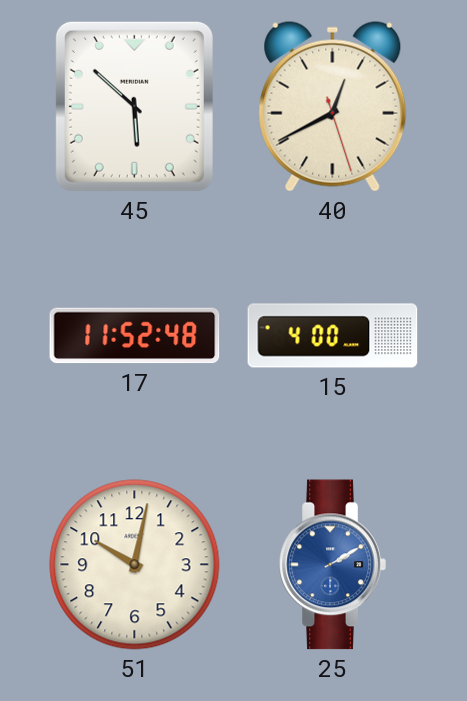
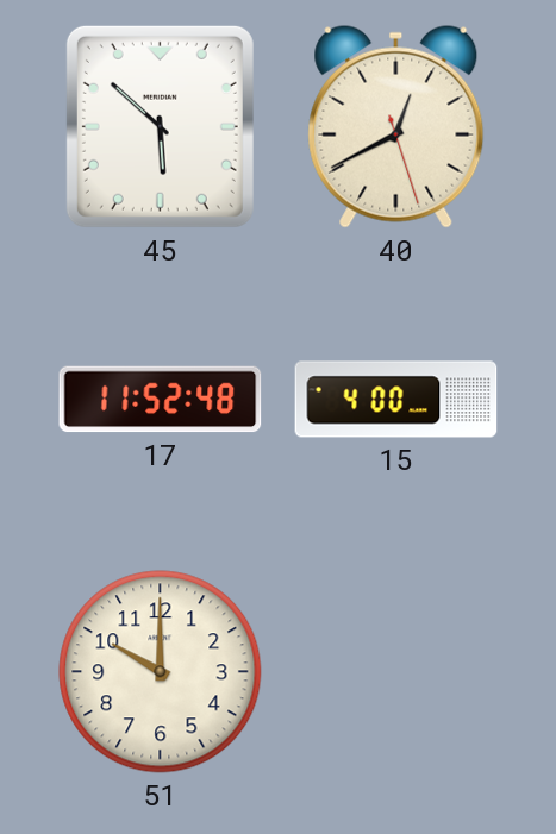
51: 10:02 -> 10:00
25: 2:10 -> none
